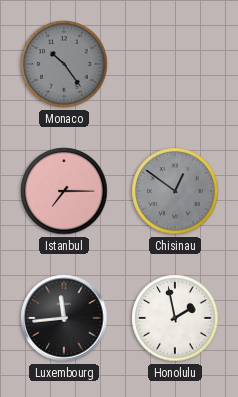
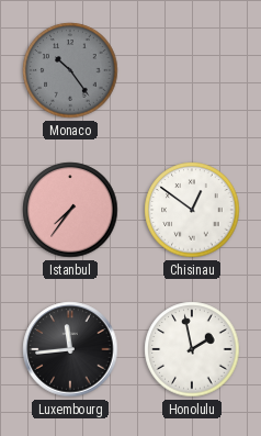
Istanbul: 7:15 -> 7:36
Chisinau dial: grey -> white
